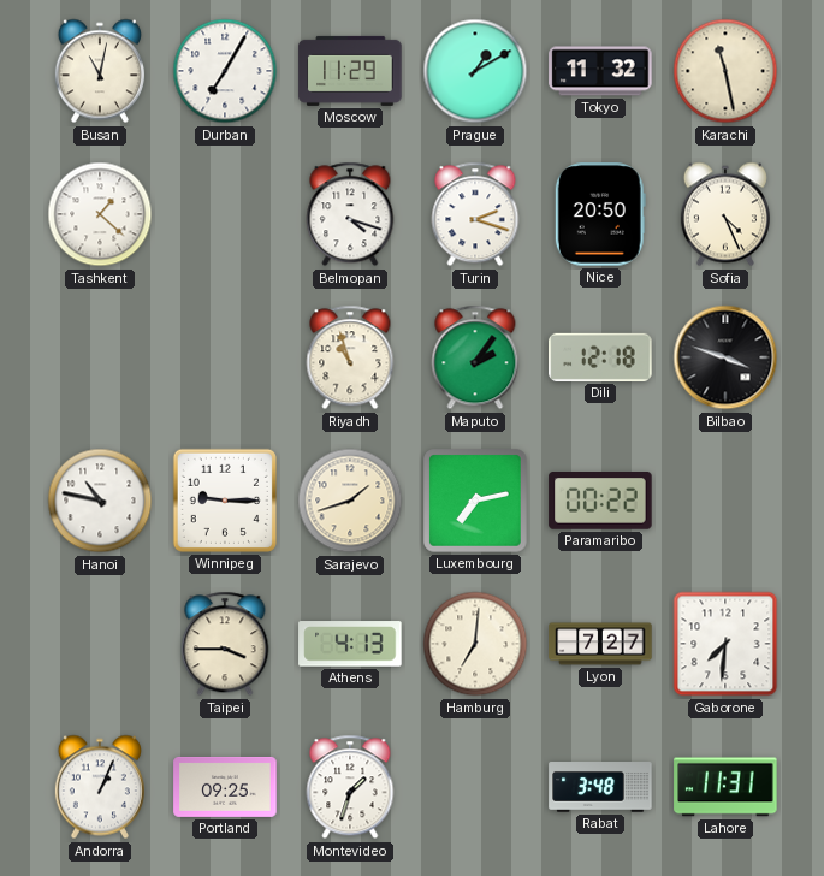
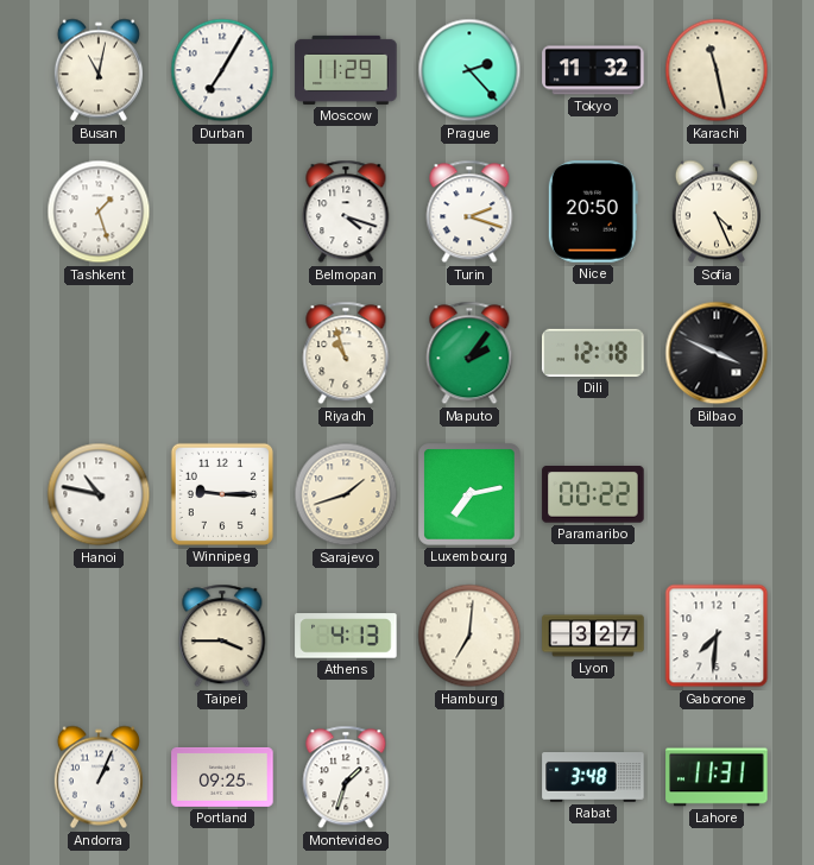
Prague: 1:10 -> 2:23
Tashkent: 1:22 -> 1:27
Bilbao: 3:48 -> 3:49
Lyon: 7:27 -> 3:27
